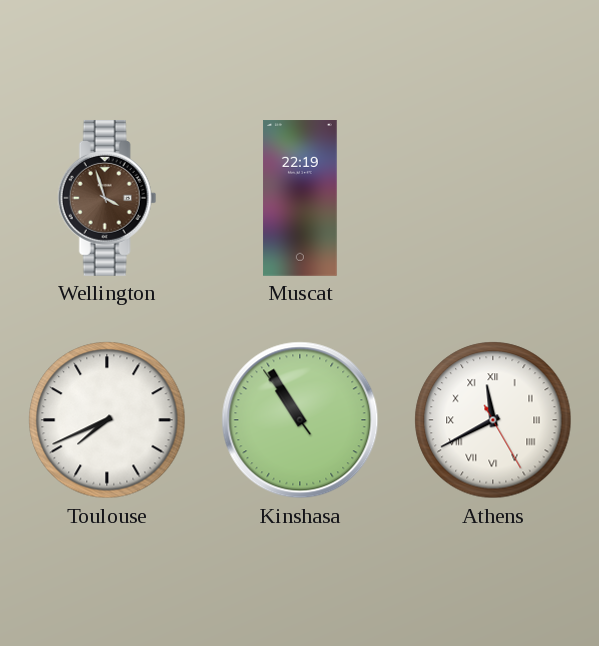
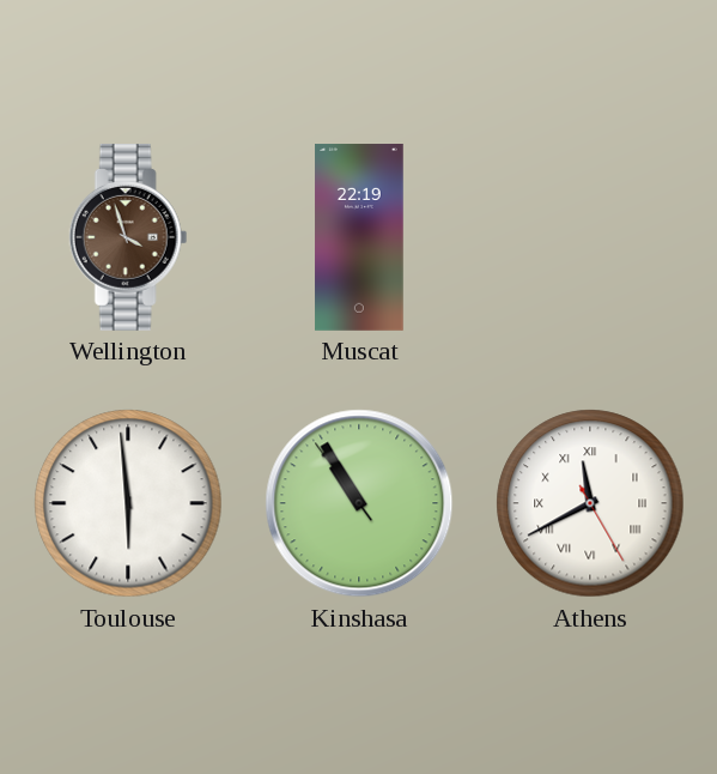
Toulouse: 7:41 -> 5:59
